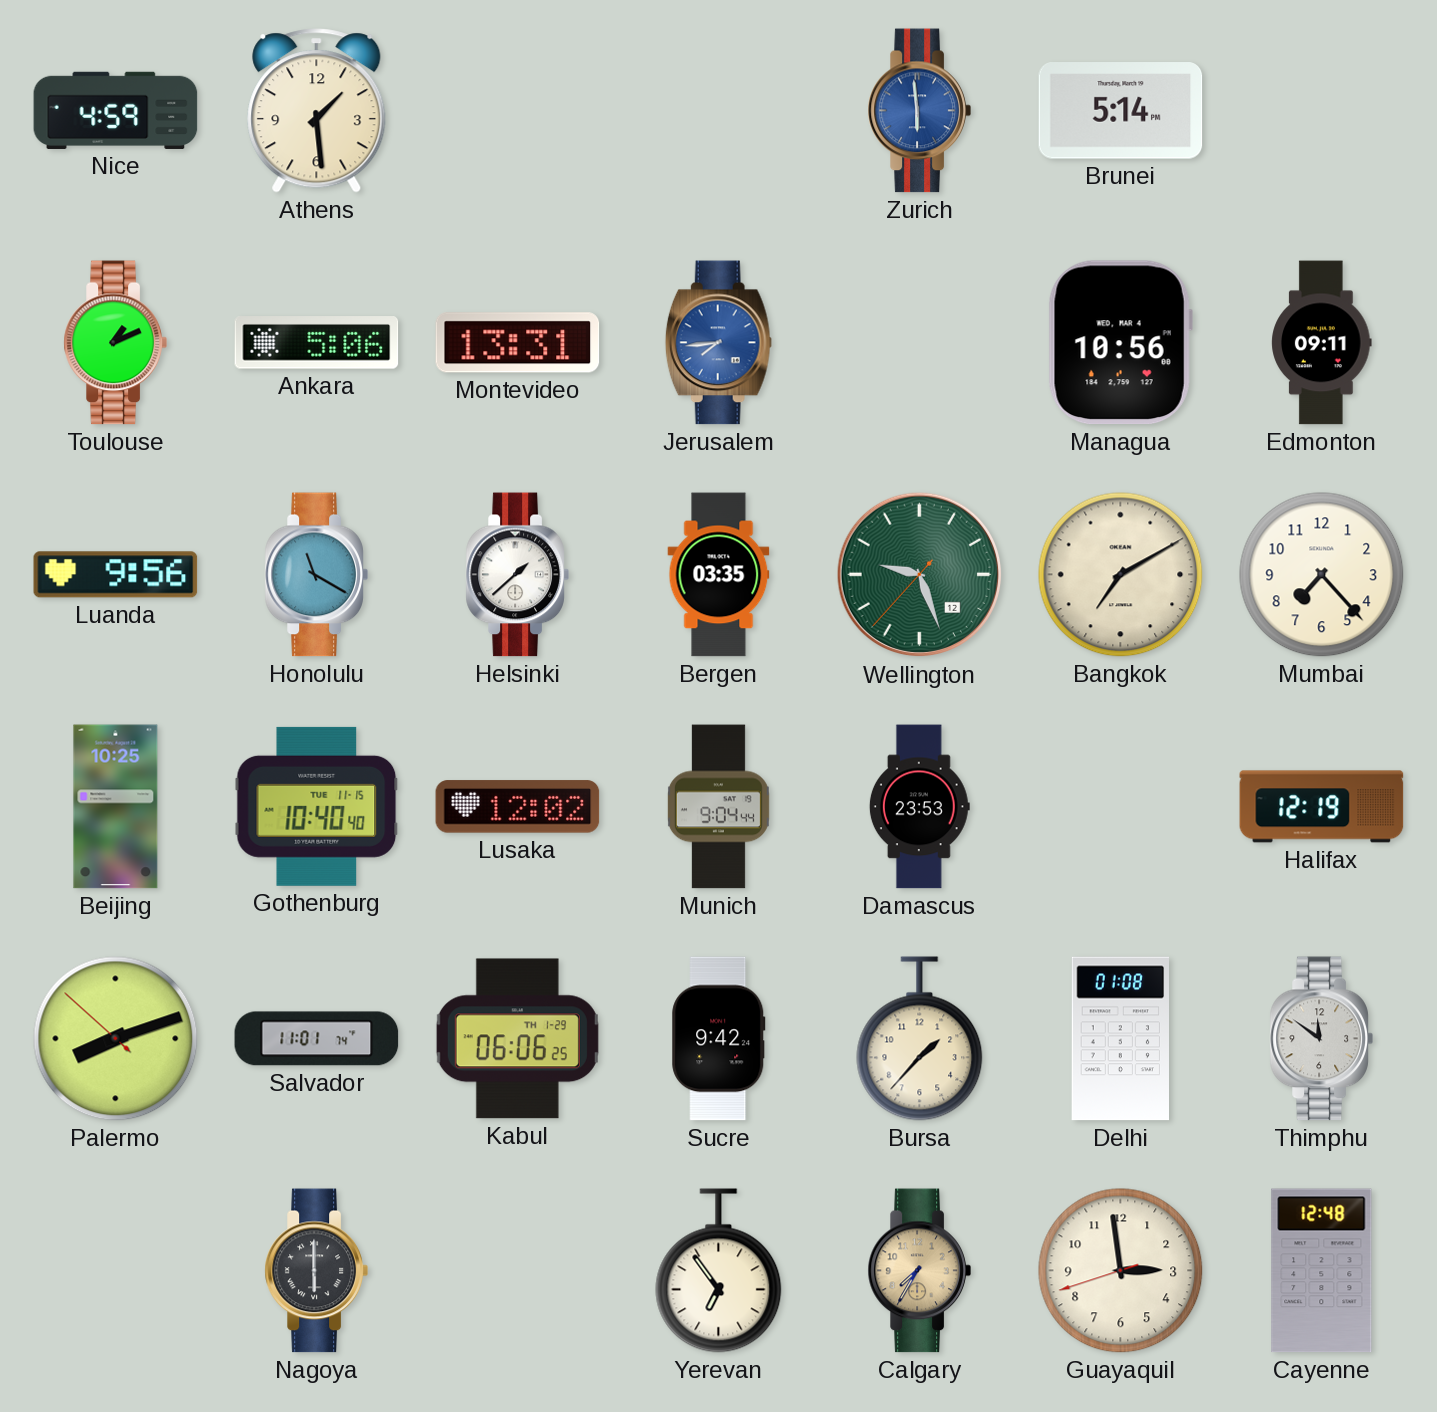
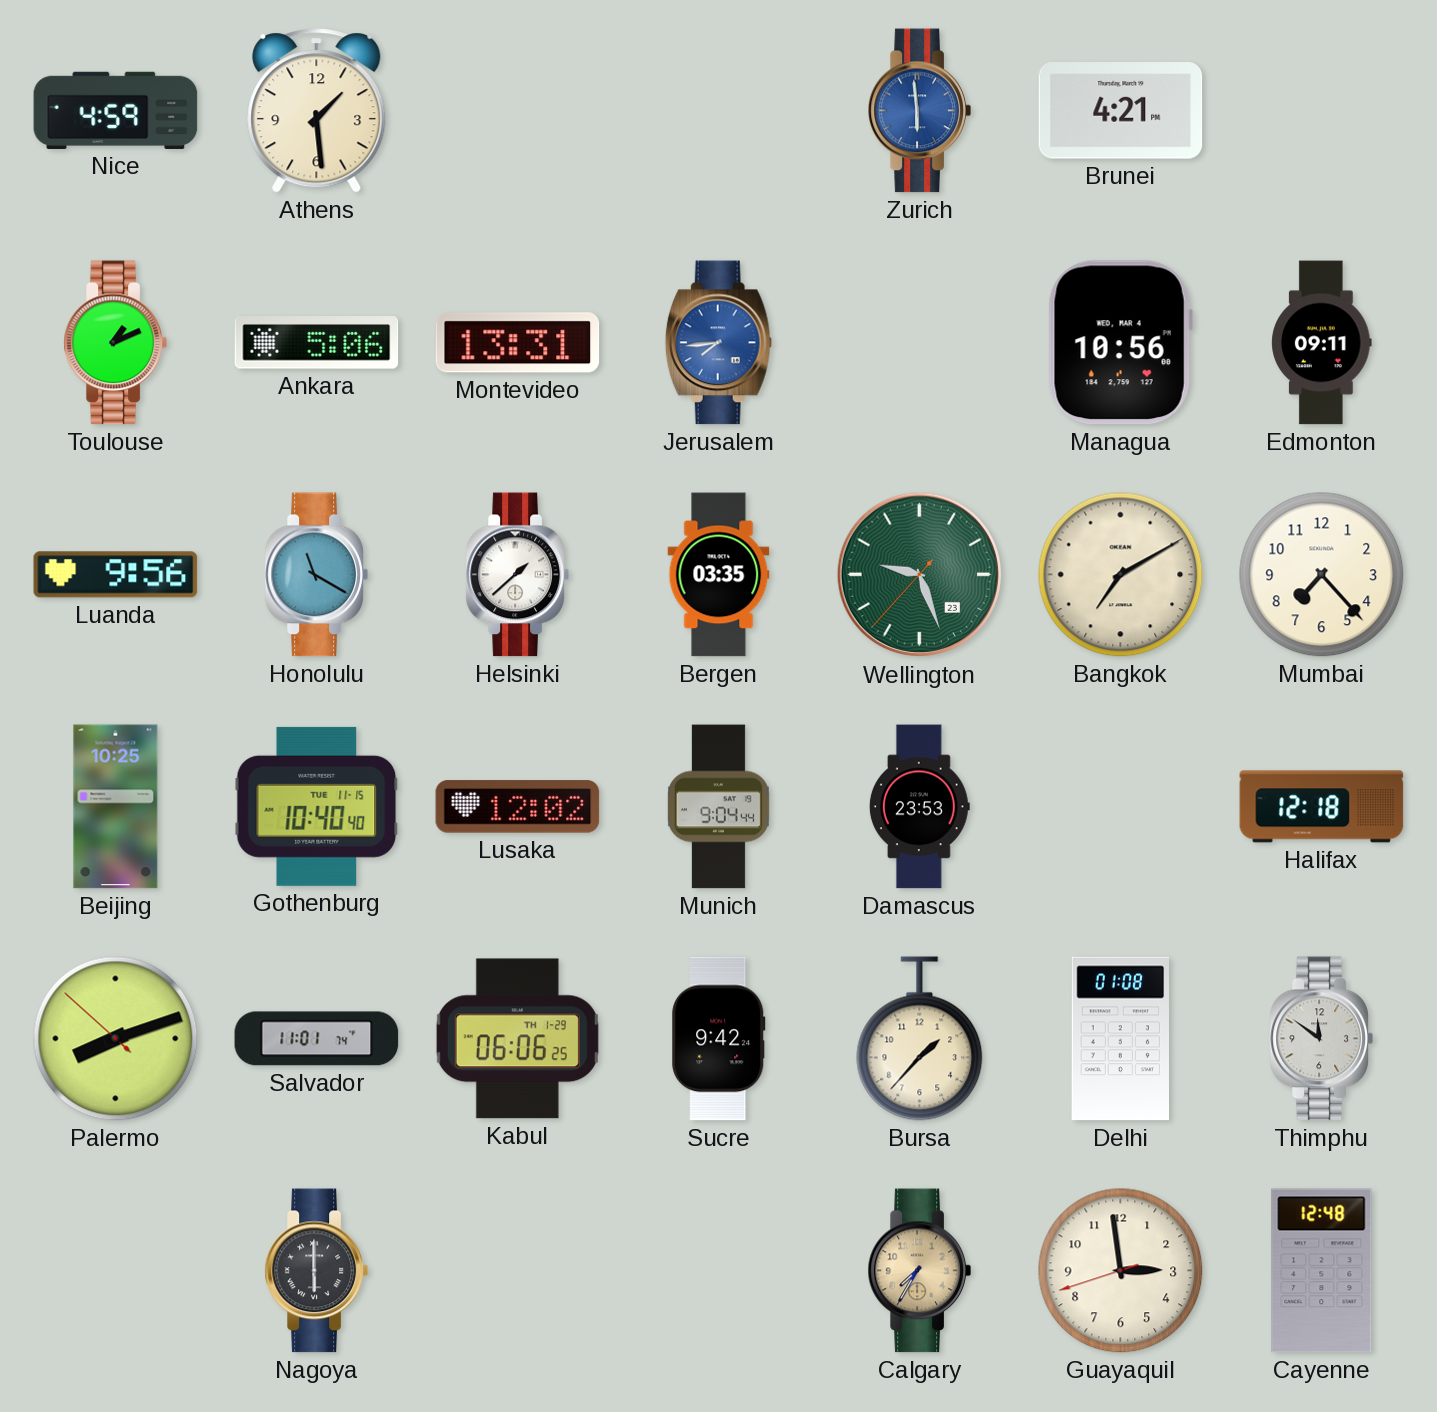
Brunei: 5:14 -> 4:21
Wellington date: 12 -> 23
Halifax: 12:19 -> 12:18
Yerevan: 6:54 -> none
